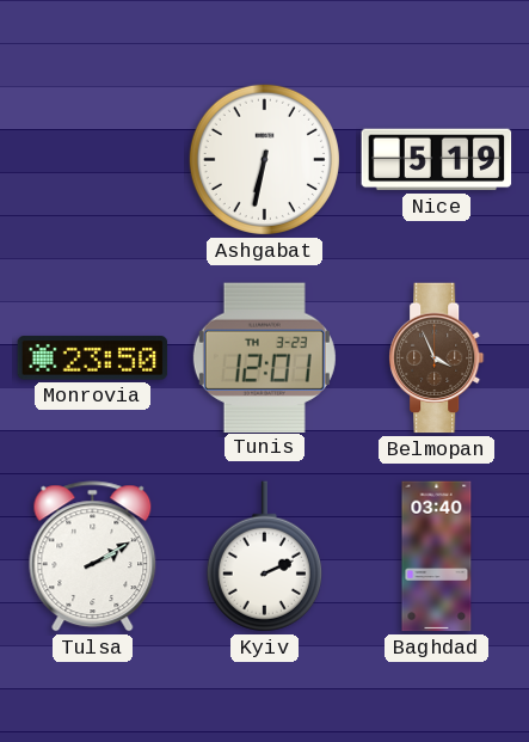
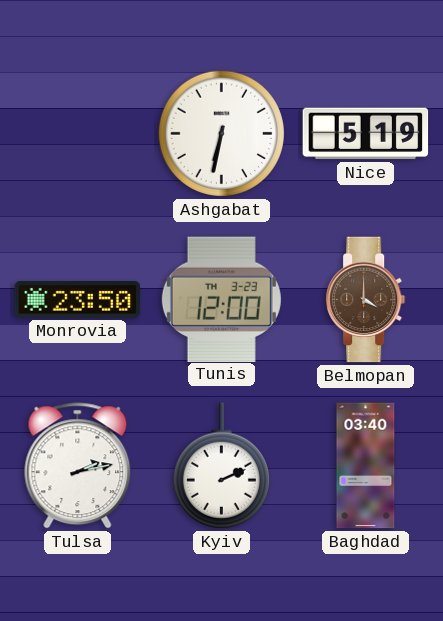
Tunis: 12:01 -> 12:00
Belmopan: 3:56 -> 4:00
Tulsa: 2:10 -> 2:13
